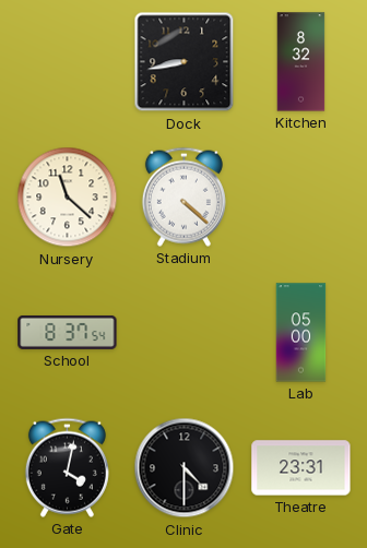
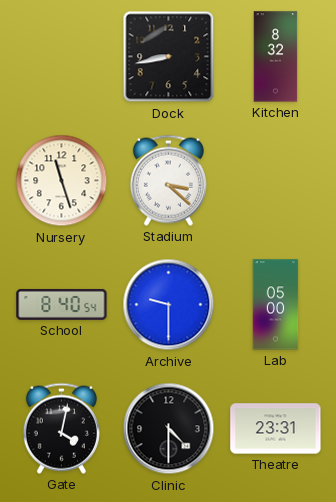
Nursery: 11:22 -> 11:27
Stadium: 4:22 -> 3:22
School: 8:37 -> 8:40
Archive: none -> 9:30
